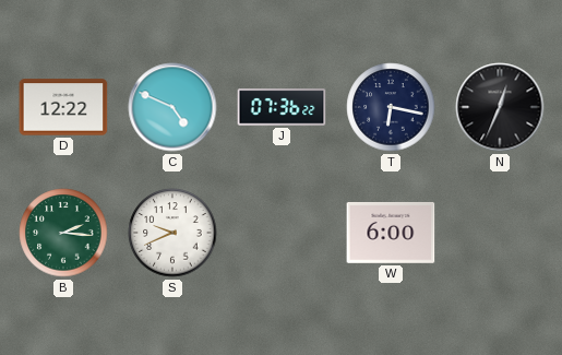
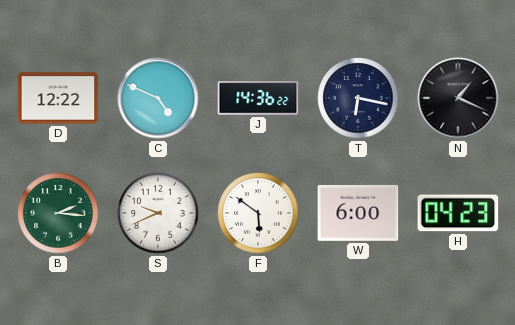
J: 07:36 -> 14:36
N: 12:34 -> 1:19
F: none -> 5:51
H: none -> 04:23
